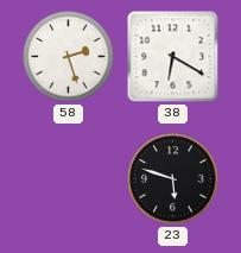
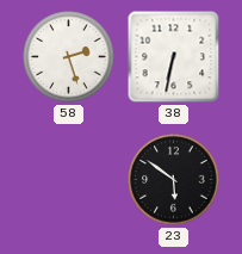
38: 6:20 -> 6:32
23: 5:48 -> 5:51
